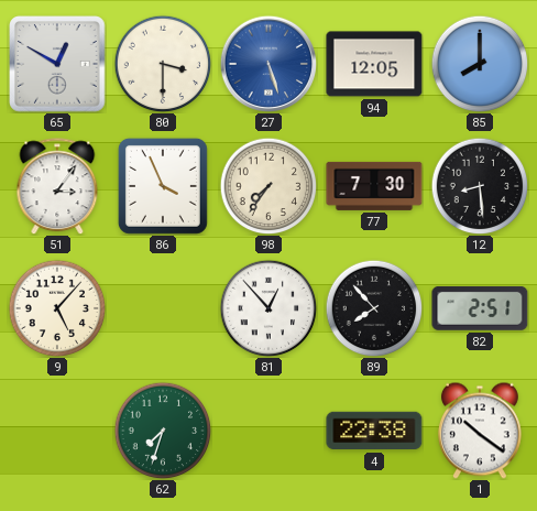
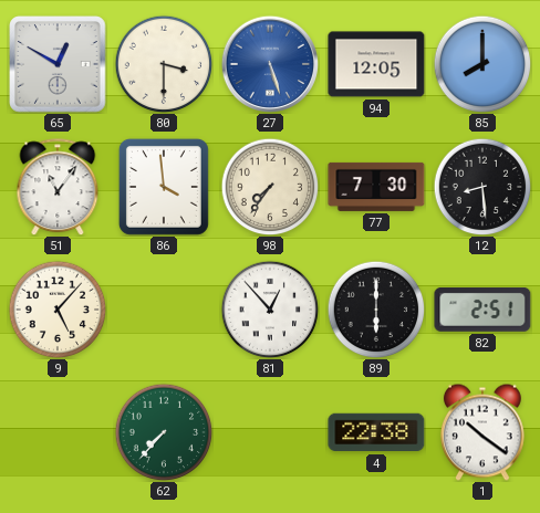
51: 3:06 -> 11:06
86: 3:56 -> 3:59
89: 7:53 -> 6:00
62: 7:33 -> 7:37
